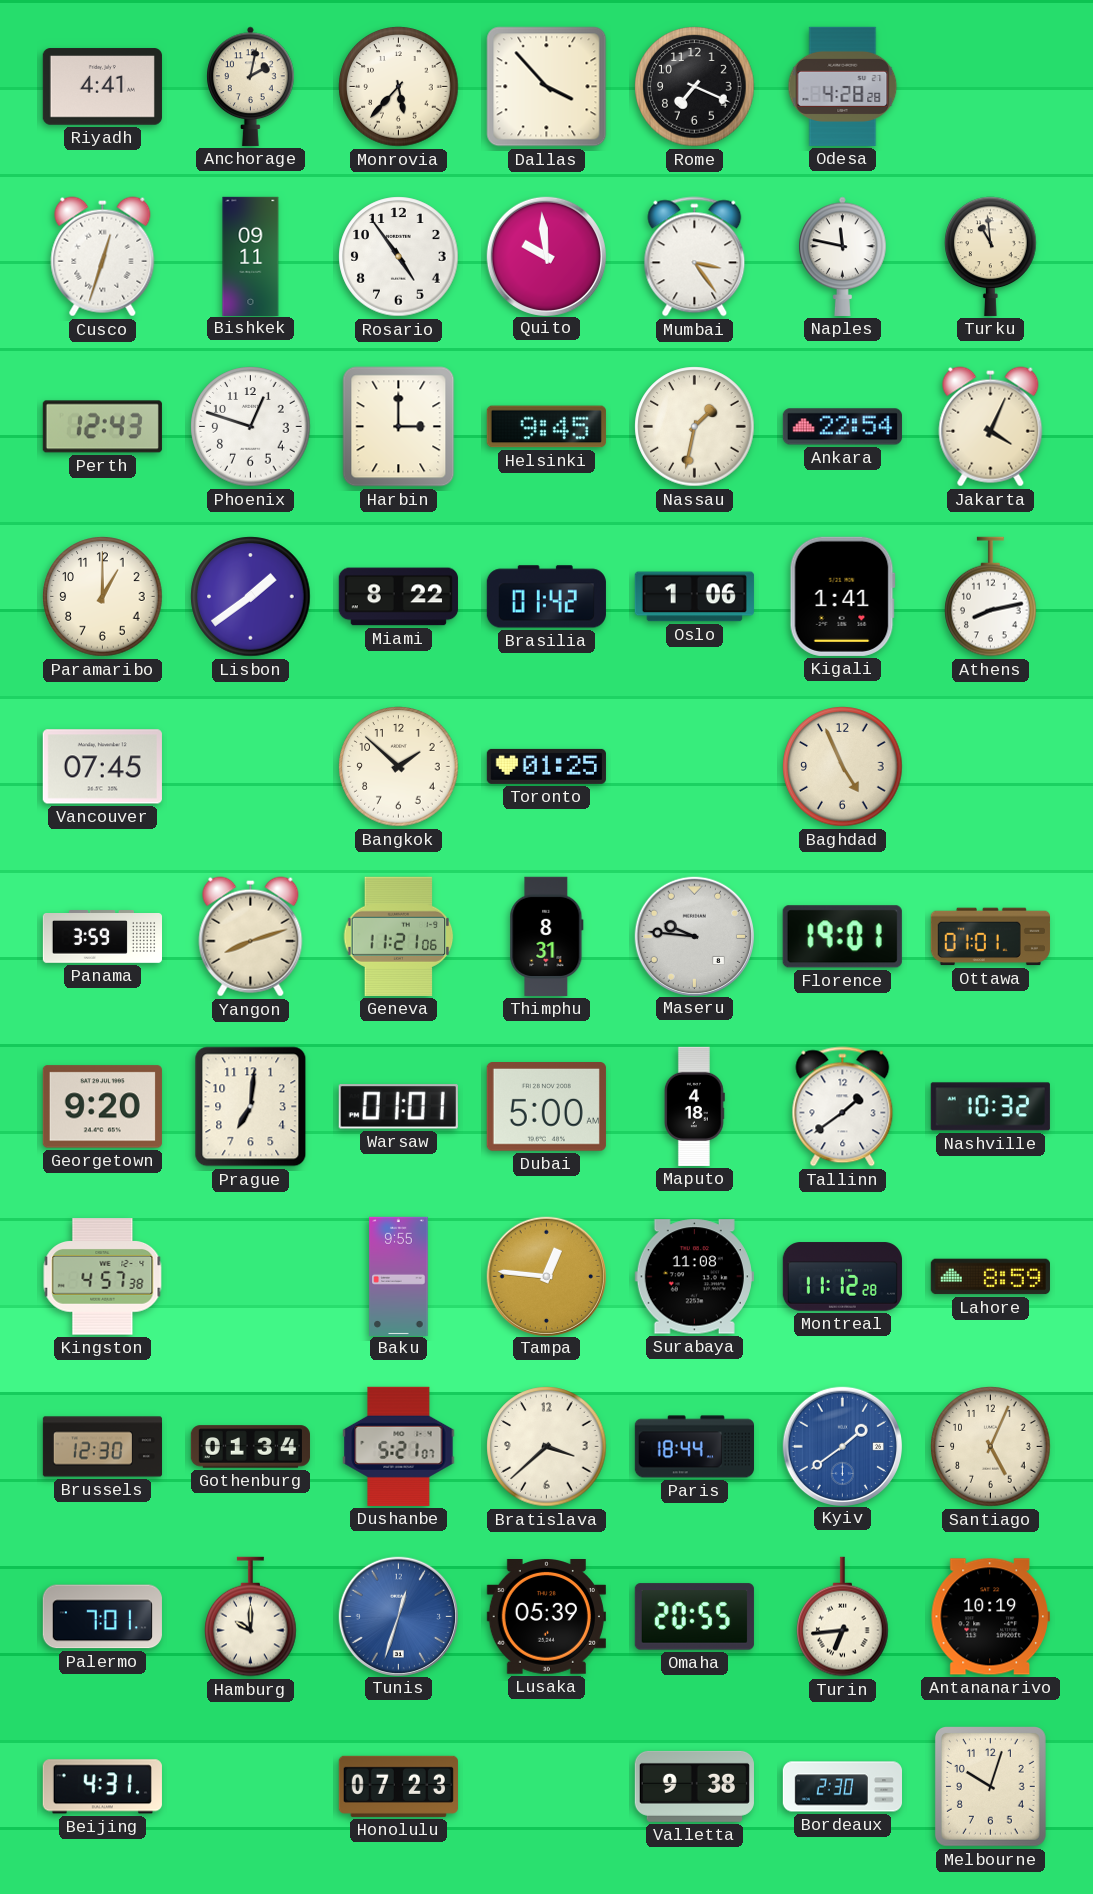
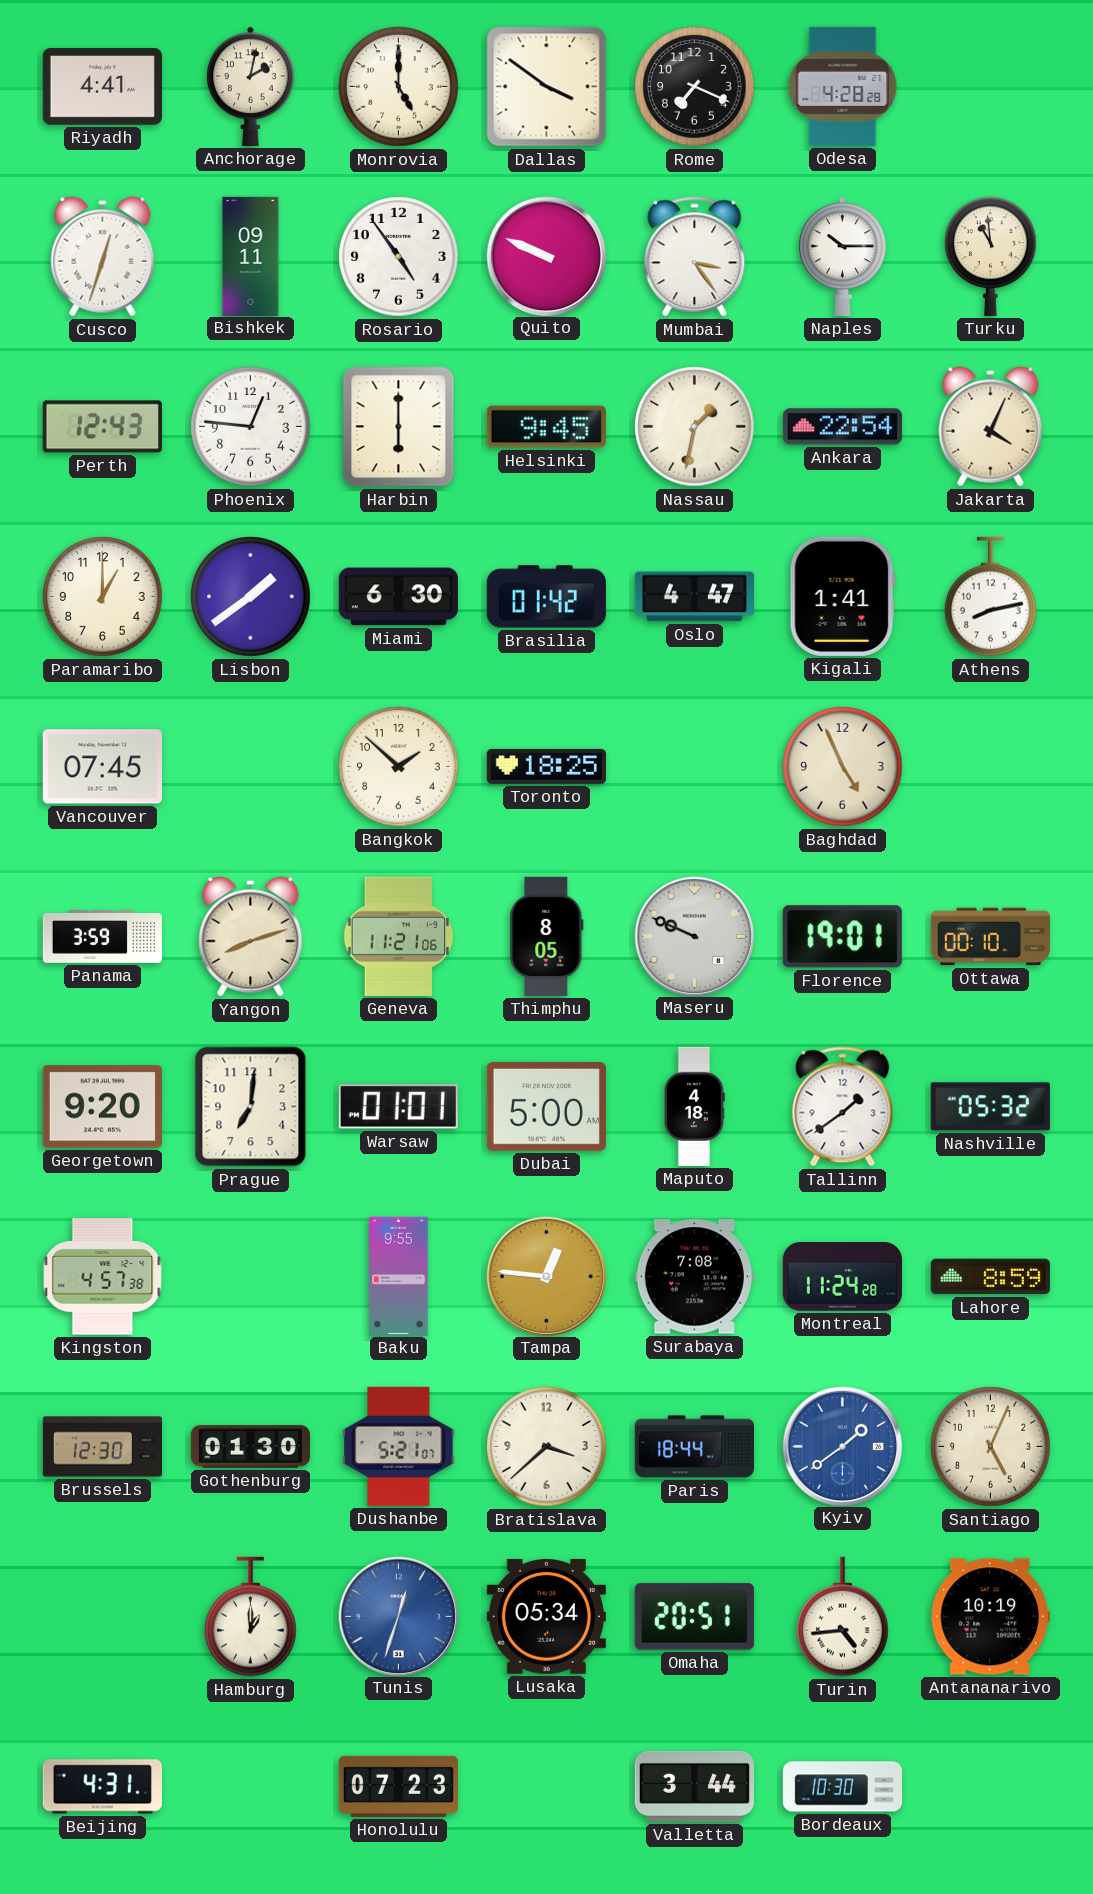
Monrovia: 5:37 -> 5:00
Dallas: 3:53 -> 3:51
Quito: 9:59 -> 9:49
Naples: 11:47 -> 10:15
Phoenix: 12:48 -> 12:46
Harbin: 3:00 -> 6:00
Miami: 8:22 -> 6:30
Oslo: 1:06 -> 4:47
Toronto: 01:25 -> 18:25
Thimphu: 8:31 -> 8:05
Maseru: 9:46 -> 9:49
Ottawa: 01:01 -> 00:10
Nashville: 10:32 -> 05:32
Surabaya: 11:08 -> 7:08
Montreal: 11:12 -> 11:24
Gothenburg: 01:34 -> 01:30
Palermo: 7:01 -> none
Hamburg: 10:00 -> 1:00
Lusaka: 05:39 -> 05:34
Omaha: 20:55 -> 20:51
Turin: 6:44 -> 4:44
Valletta: 9:38 -> 3:44
Bordeaux: 2:30 -> 10:30
Melbourne: 10:03 -> none
